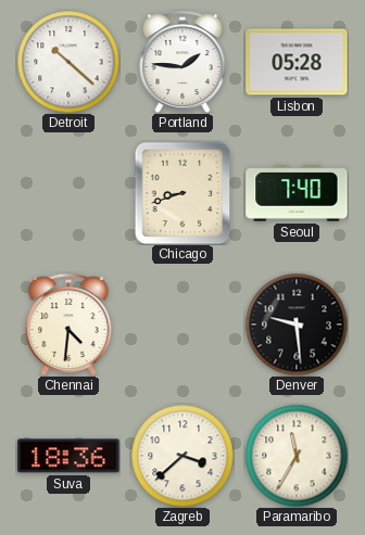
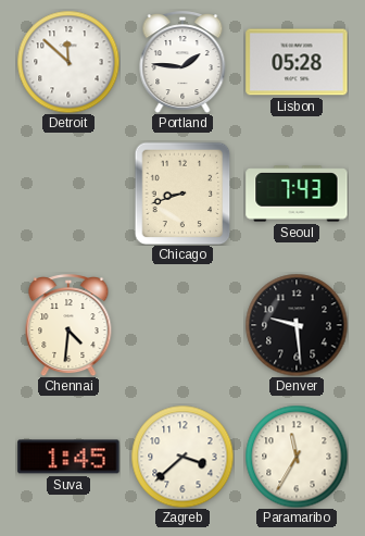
Detroit: 10:22 -> 11:52
Seoul: 7:40 -> 7:43
Suva: 18:36 -> 1:45
